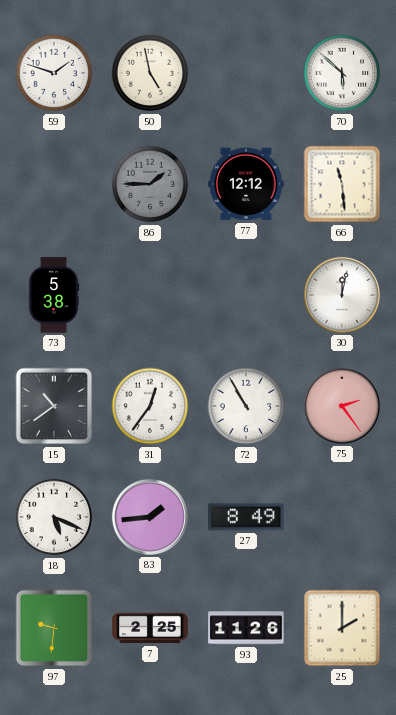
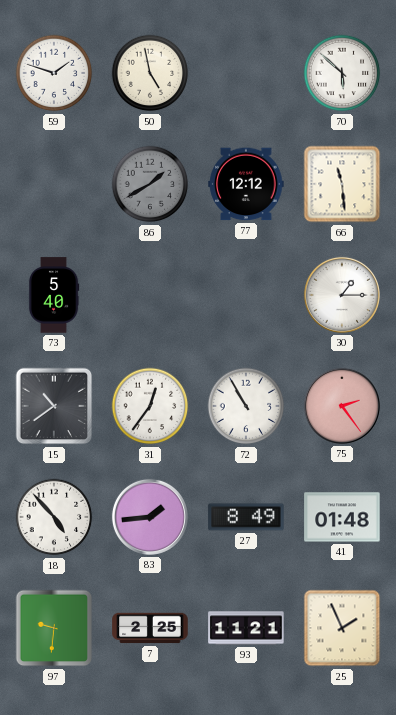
86: 1:45 -> 1:40
73: 5:38 -> 5:40
30: 12:02 -> 1:15
18: 5:19 -> 4:53
41: none -> 01:48
93: 11:26 -> 11:21
25: 2:00 -> 1:56
